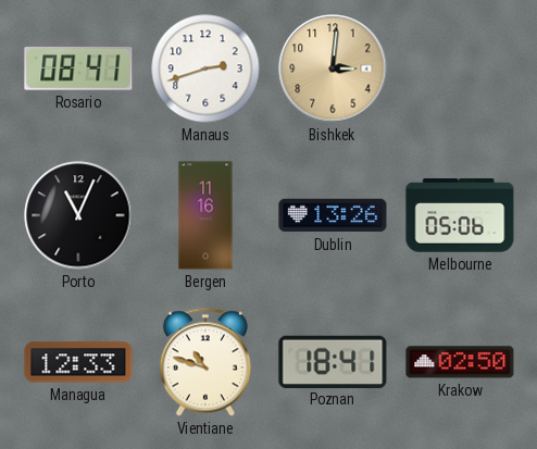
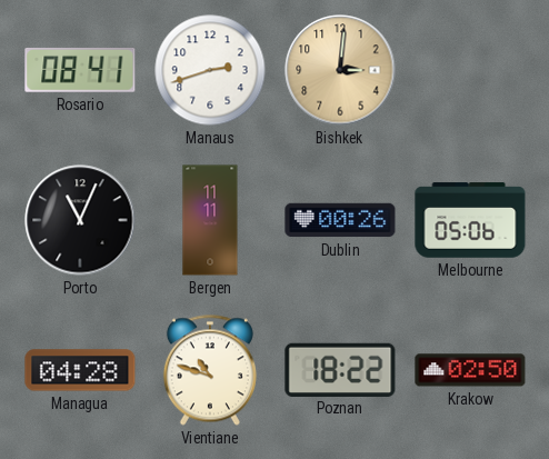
Bergen: 11:16 -> 11:11
Dublin: 13:26 -> 00:26
Managua: 12:33 -> 04:28
Poznan: 18:41 -> 18:22
